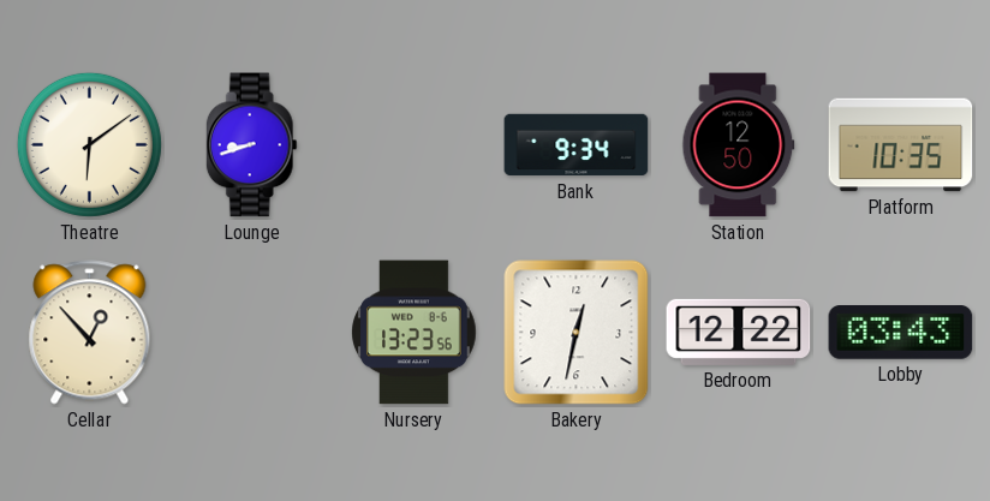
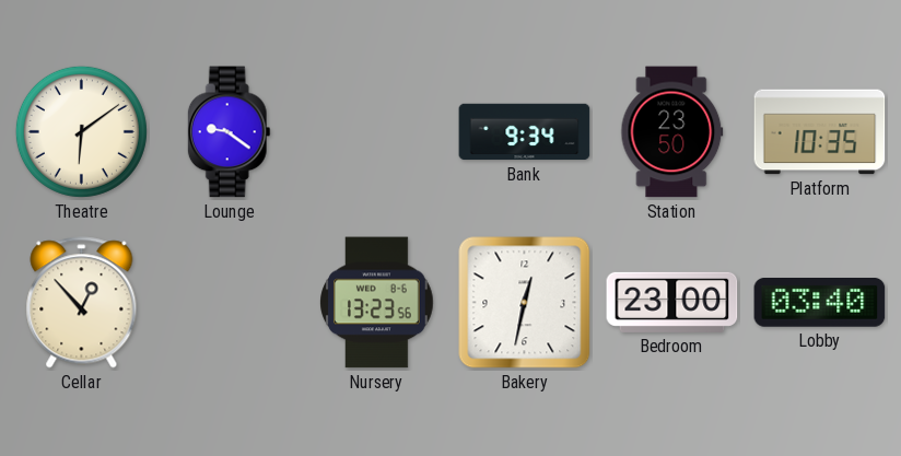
Lounge: 8:42 -> 9:21
Station: 12:50 -> 23:50
Bedroom: 12:22 -> 23:00
Lobby: 03:43 -> 03:40
